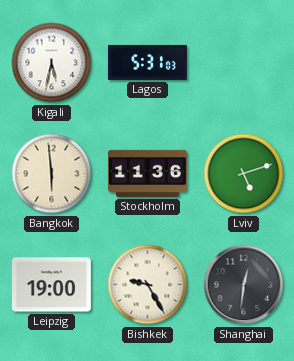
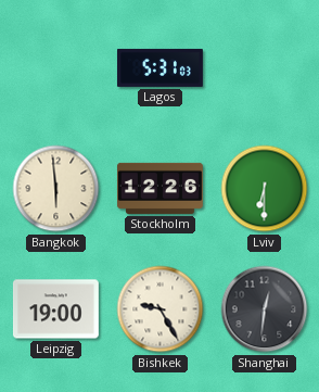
Kigali: 5:32 -> none
Stockholm: 11:36 -> 12:26
Lviv: 5:12 -> 6:30
